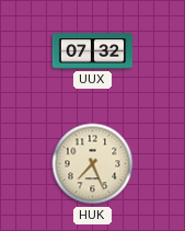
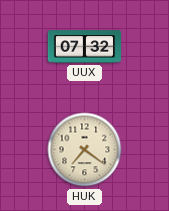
HUK: 7:26 -> 7:21
